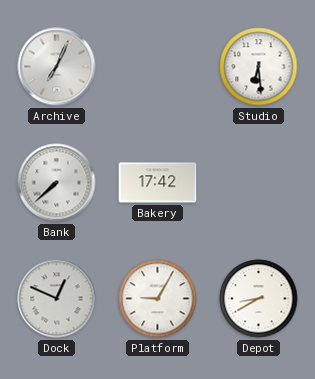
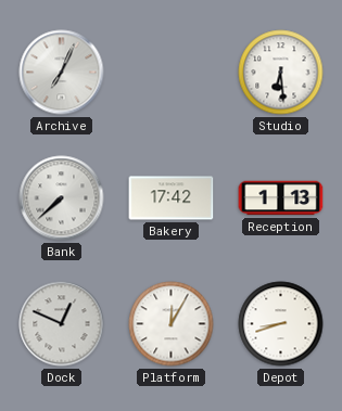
Reception: none -> 1:13
Platform: 9:05 -> 12:05
Depot: 8:40 -> 8:42
